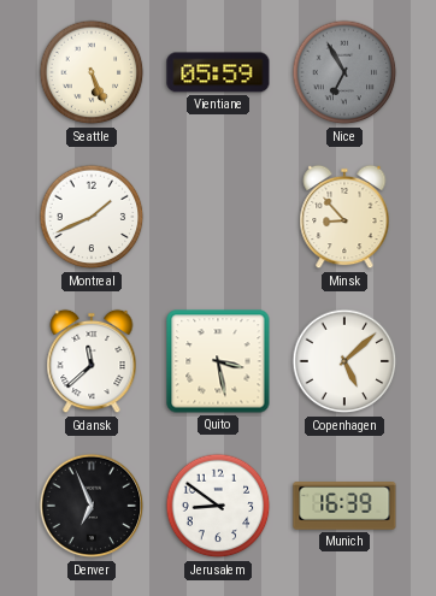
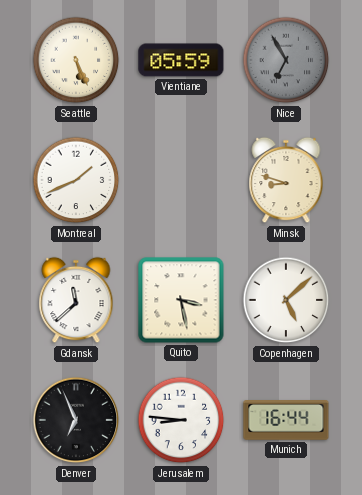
Minsk: 8:53 -> 8:48
Jerusalem: 8:51 -> 8:46
Munich: 16:39 -> 16:44
